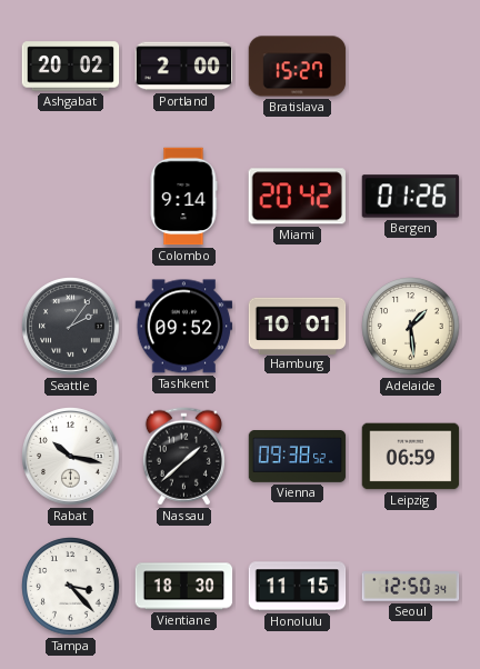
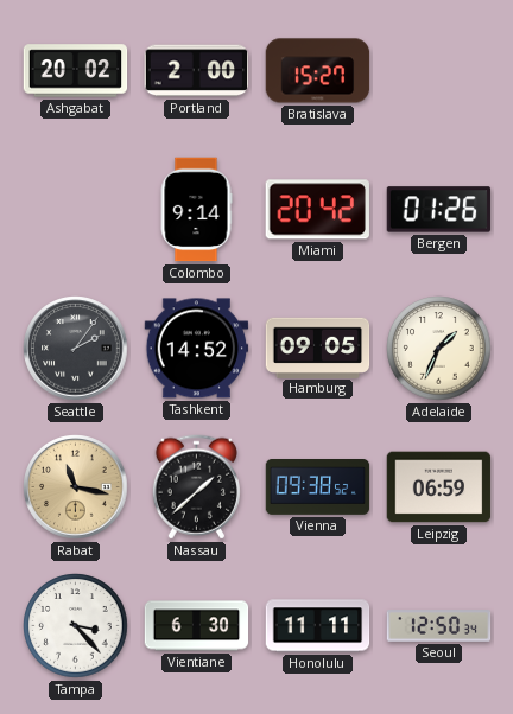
Tashkent: 09:52 -> 14:52
Hamburg: 10:01 -> 09:05
Adelaide: 1:29 -> 1:34
Rabat: 10:17 -> 11:17
Rabat dial: white -> champagne
Vientiane: 18:30 -> 6:30
Honolulu: 11:15 -> 11:11
